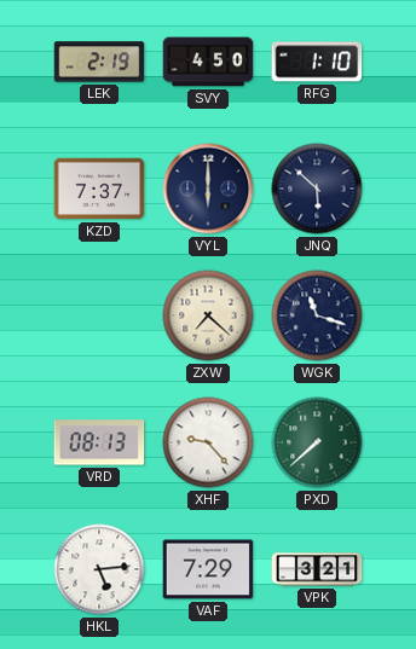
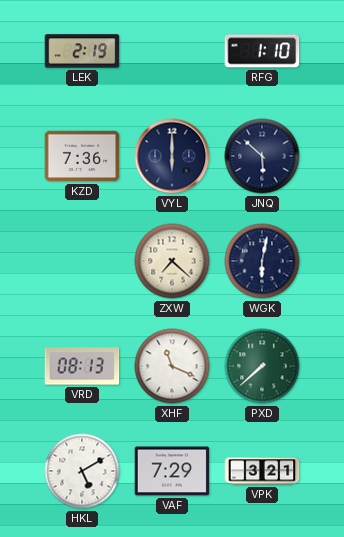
SVY: 4:50 -> none
KZD: 7:37 -> 7:36
WGK: 11:18 -> 6:02
XHF: 9:23 -> 11:19
HKL: 5:14 -> 5:10
